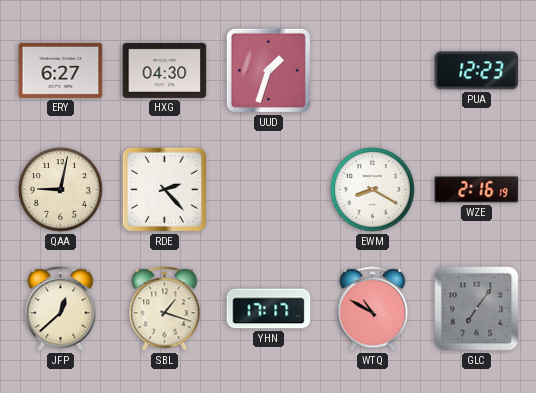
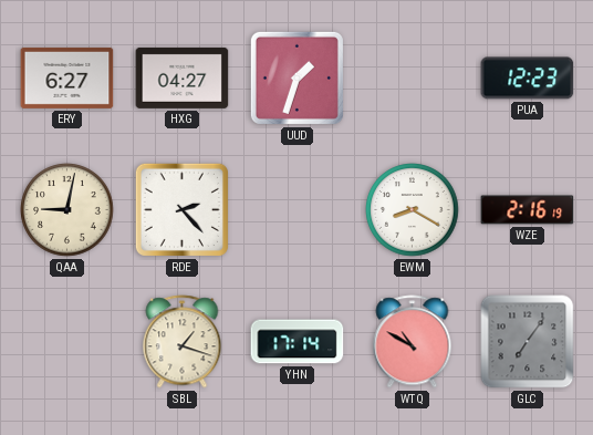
HXG: 04:30 -> 04:27
JFP: 12:38 -> none
YHN: 17:17 -> 17:14
